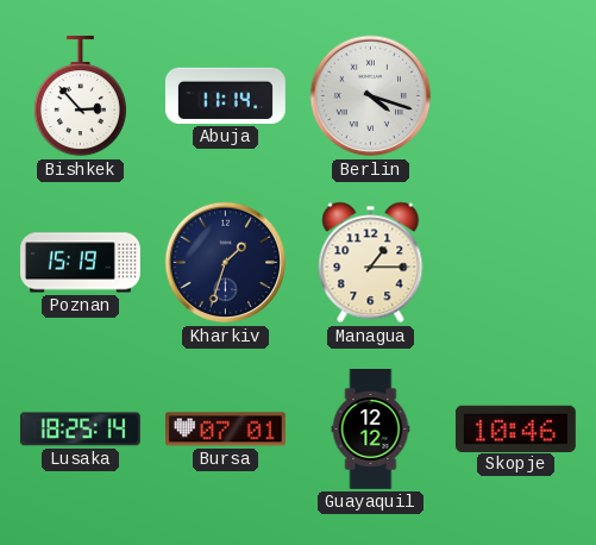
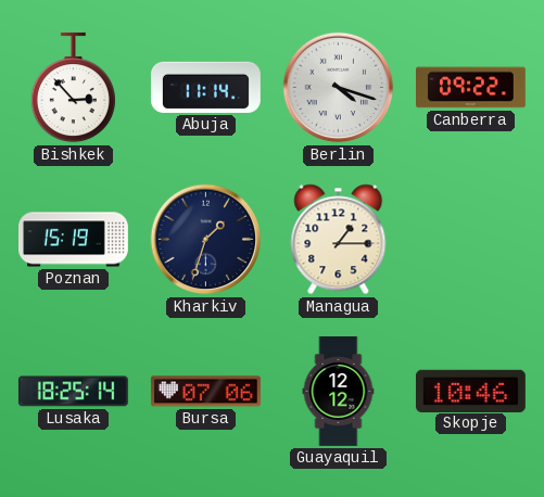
Canberra: none -> 09:22
Bursa: 07:01 -> 07:06
